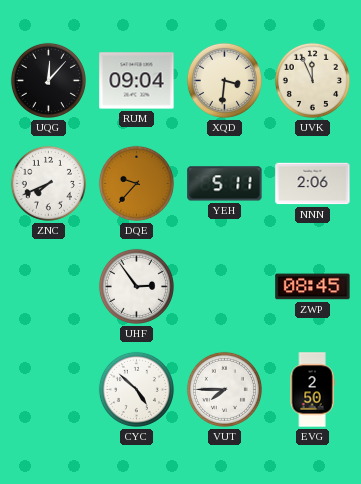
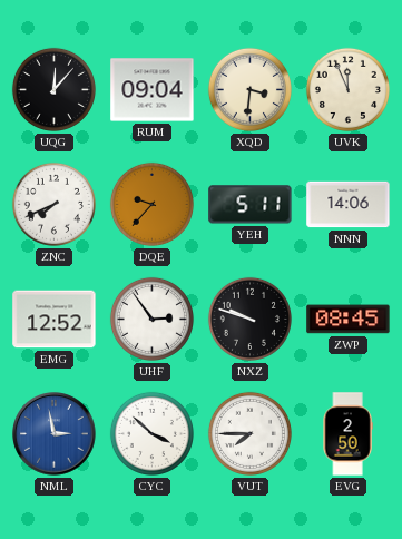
NNN: 2:06 -> 14:06
EMG: none -> 12:52
NXZ: none -> 9:48
NML: none -> 2:58
CYC: 4:52 -> 3:52
